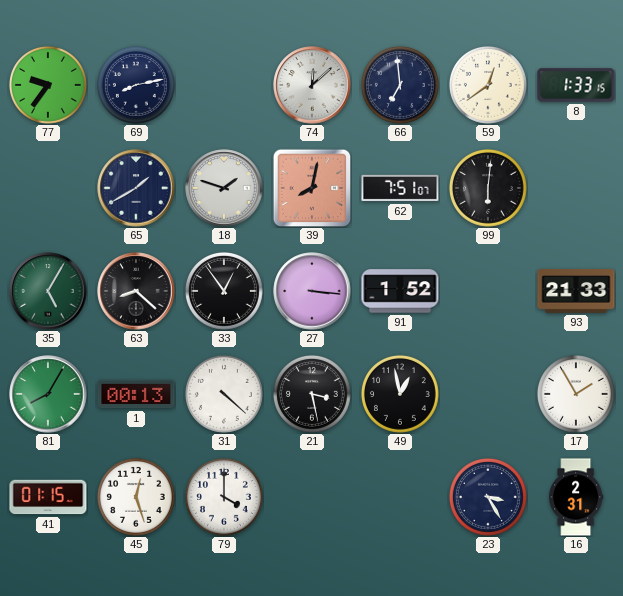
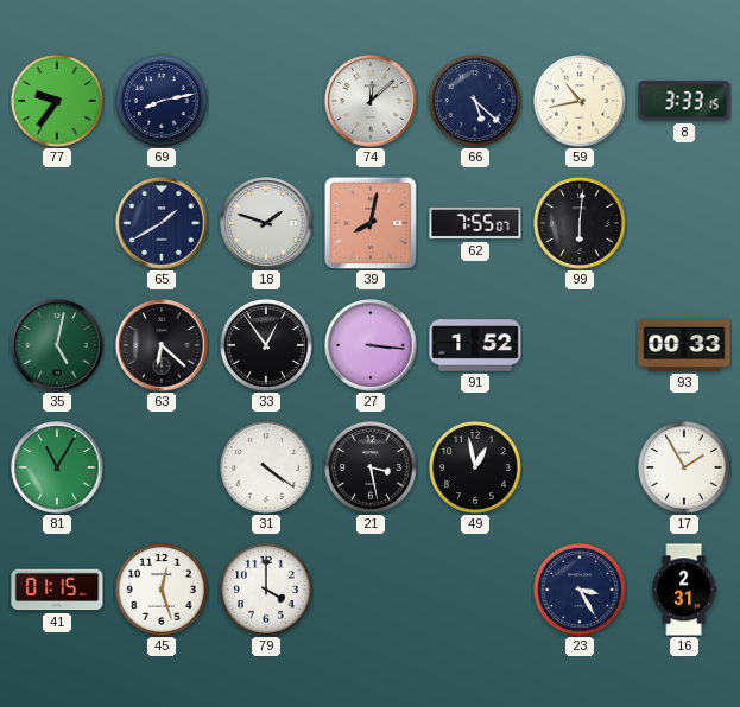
66: 6:59 -> 5:22
59: 12:39 -> 10:43
8: 1:33 -> 3:33
62: 7:51 -> 7:55
35: 5:05 -> 5:02
63: 8:22 -> 6:22
93: 21:33 -> 00:33
81: 8:05 -> 11:05
1: 00:13 -> none
31: 4:22 -> 4:21
